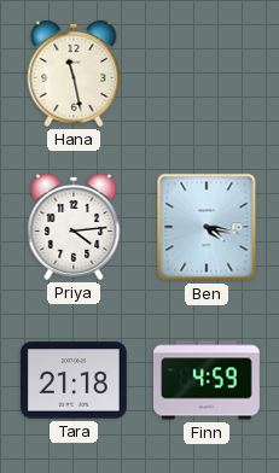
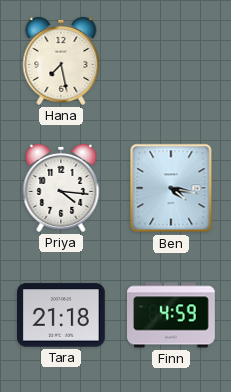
Hana: 11:28 -> 7:28
Priya: 4:14 -> 4:16
